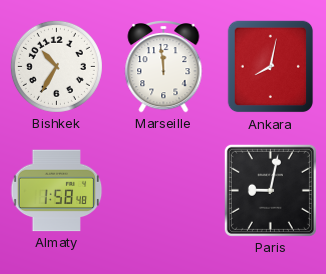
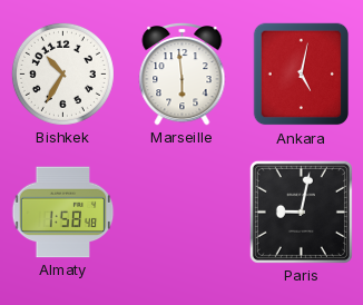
Marseille: 11:59 -> 5:59
Ankara: 8:02 -> 5:02
